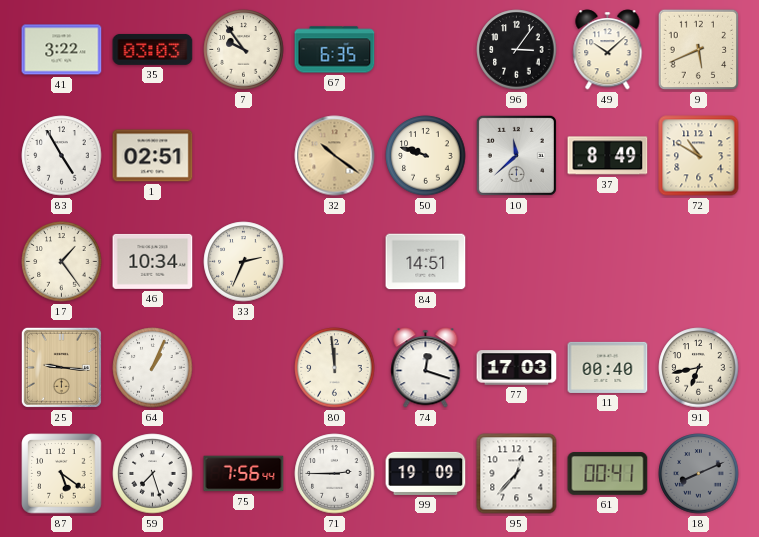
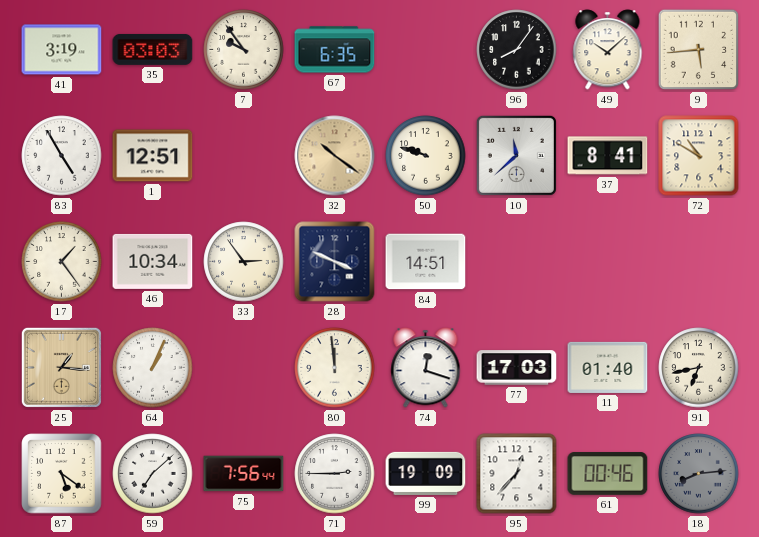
41: 3:22 -> 3:19
96: 3:06 -> 8:06
9: 5:41 -> 5:44
1: 02:51 -> 12:51
37: 8:49 -> 8:41
33: 2:34 -> 2:54
28: none -> 3:49
25: 9:16 -> 1:16
11: 00:40 -> 01:40
59: 7:27 -> 7:08
61: 00:41 -> 00:46
18: 8:11 -> 8:14
